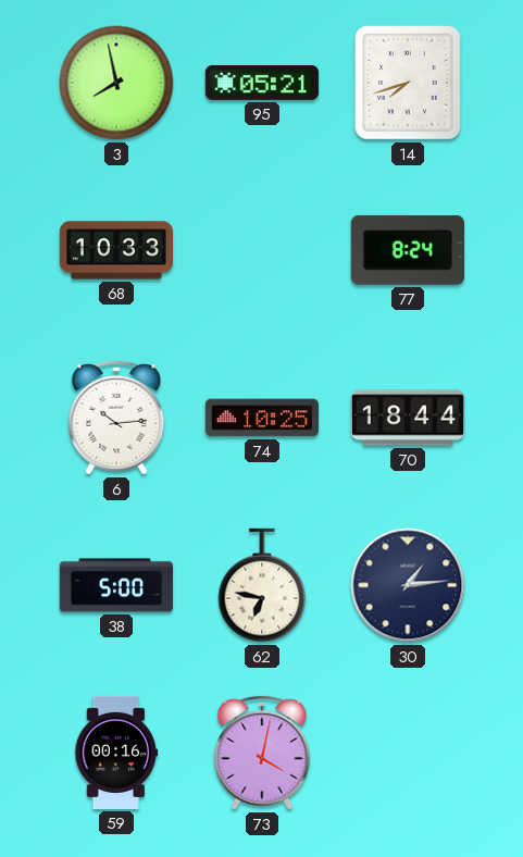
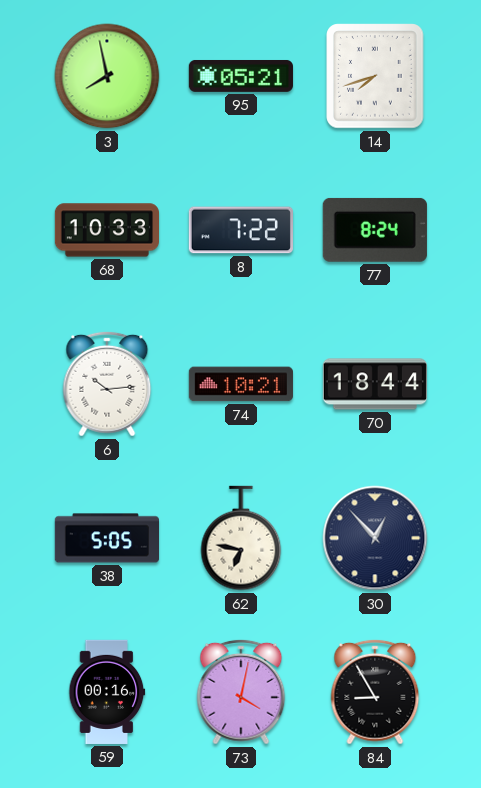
8: none -> 7:22
74: 10:25 -> 10:21
38: 5:00 -> 5:05
30: 1:14 -> 12:53
84: none -> 8:55
